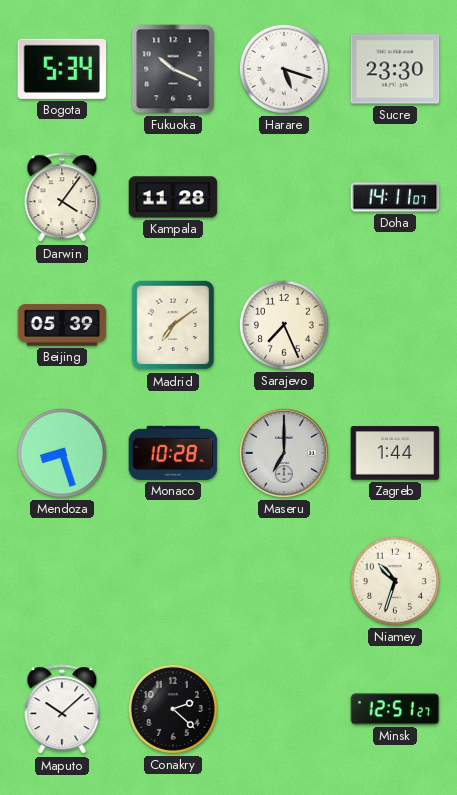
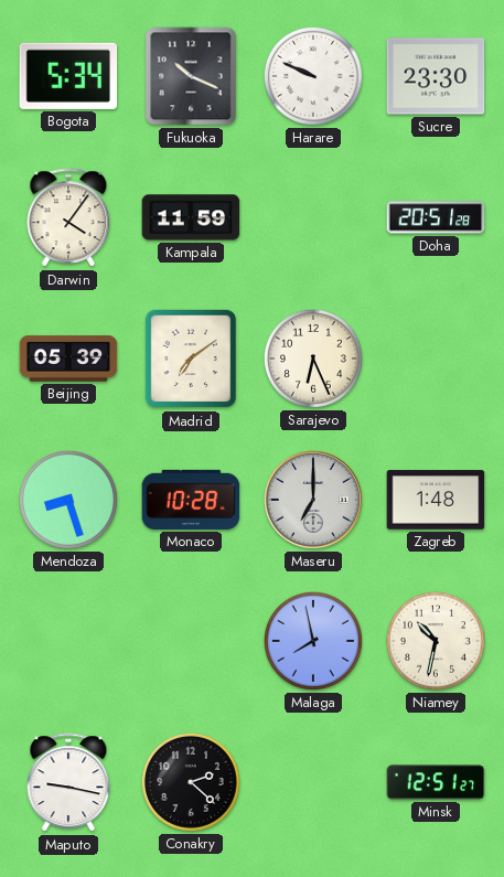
Harare: 5:18 -> 9:49
Kampala: 11:28 -> 11:59
Doha: 14:11 -> 20:51
Sarajevo: 7:26 -> 6:26
Zagreb: 1:44 -> 1:48
Malaga: none -> 7:58
Niamey: 10:33 -> 10:32
Maputo: 10:08 -> 9:17
